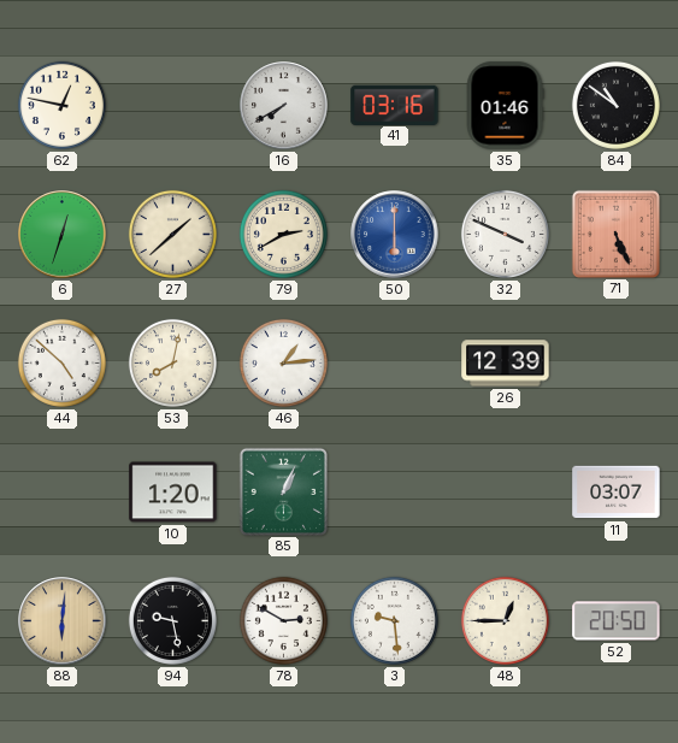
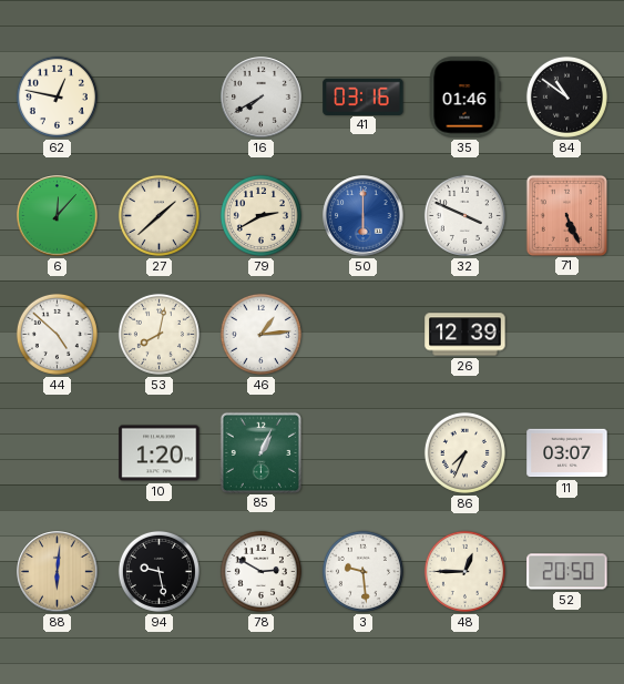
6: 12:33 -> 12:07
86: none -> 7:34
